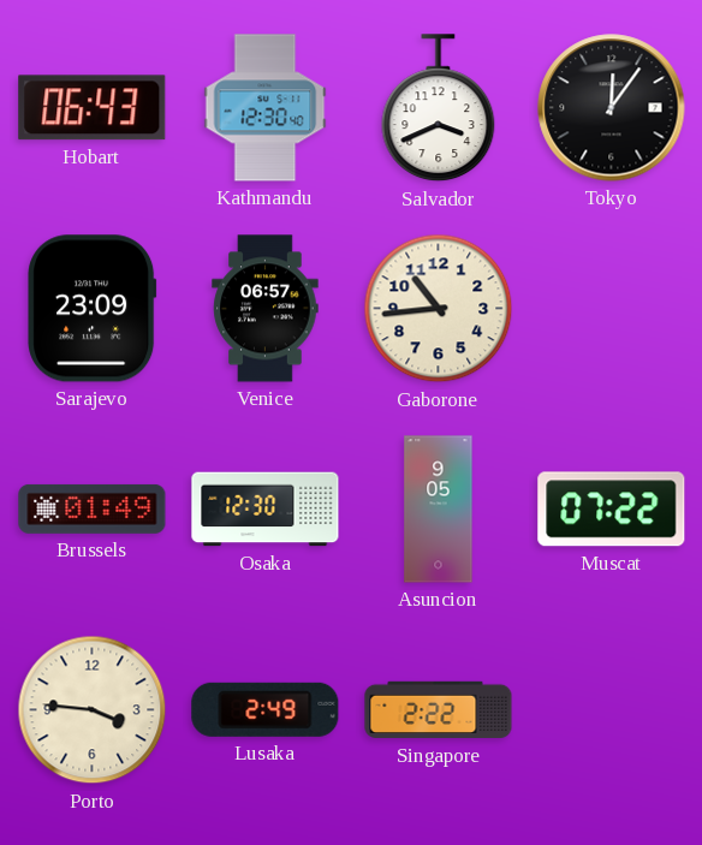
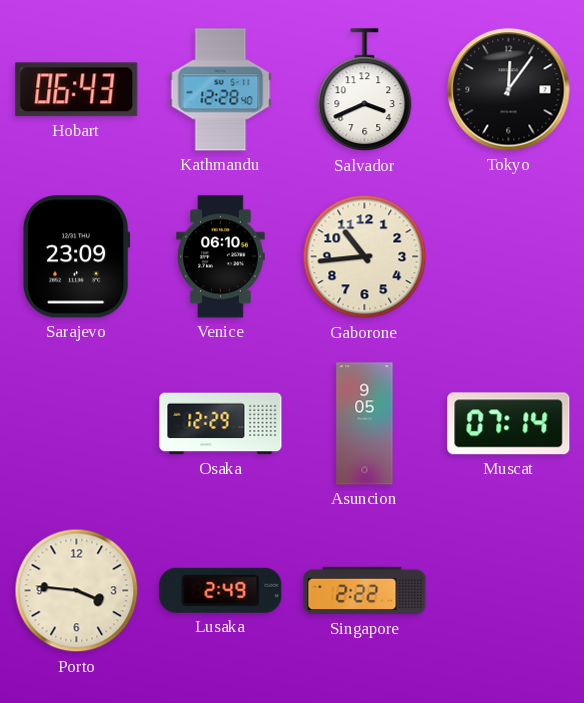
Kathmandu: 12:30 -> 12:28
Venice: 06:57 -> 06:10
Brussels: 01:49 -> none
Osaka: 12:30 -> 12:29
Muscat: 07:22 -> 07:14
